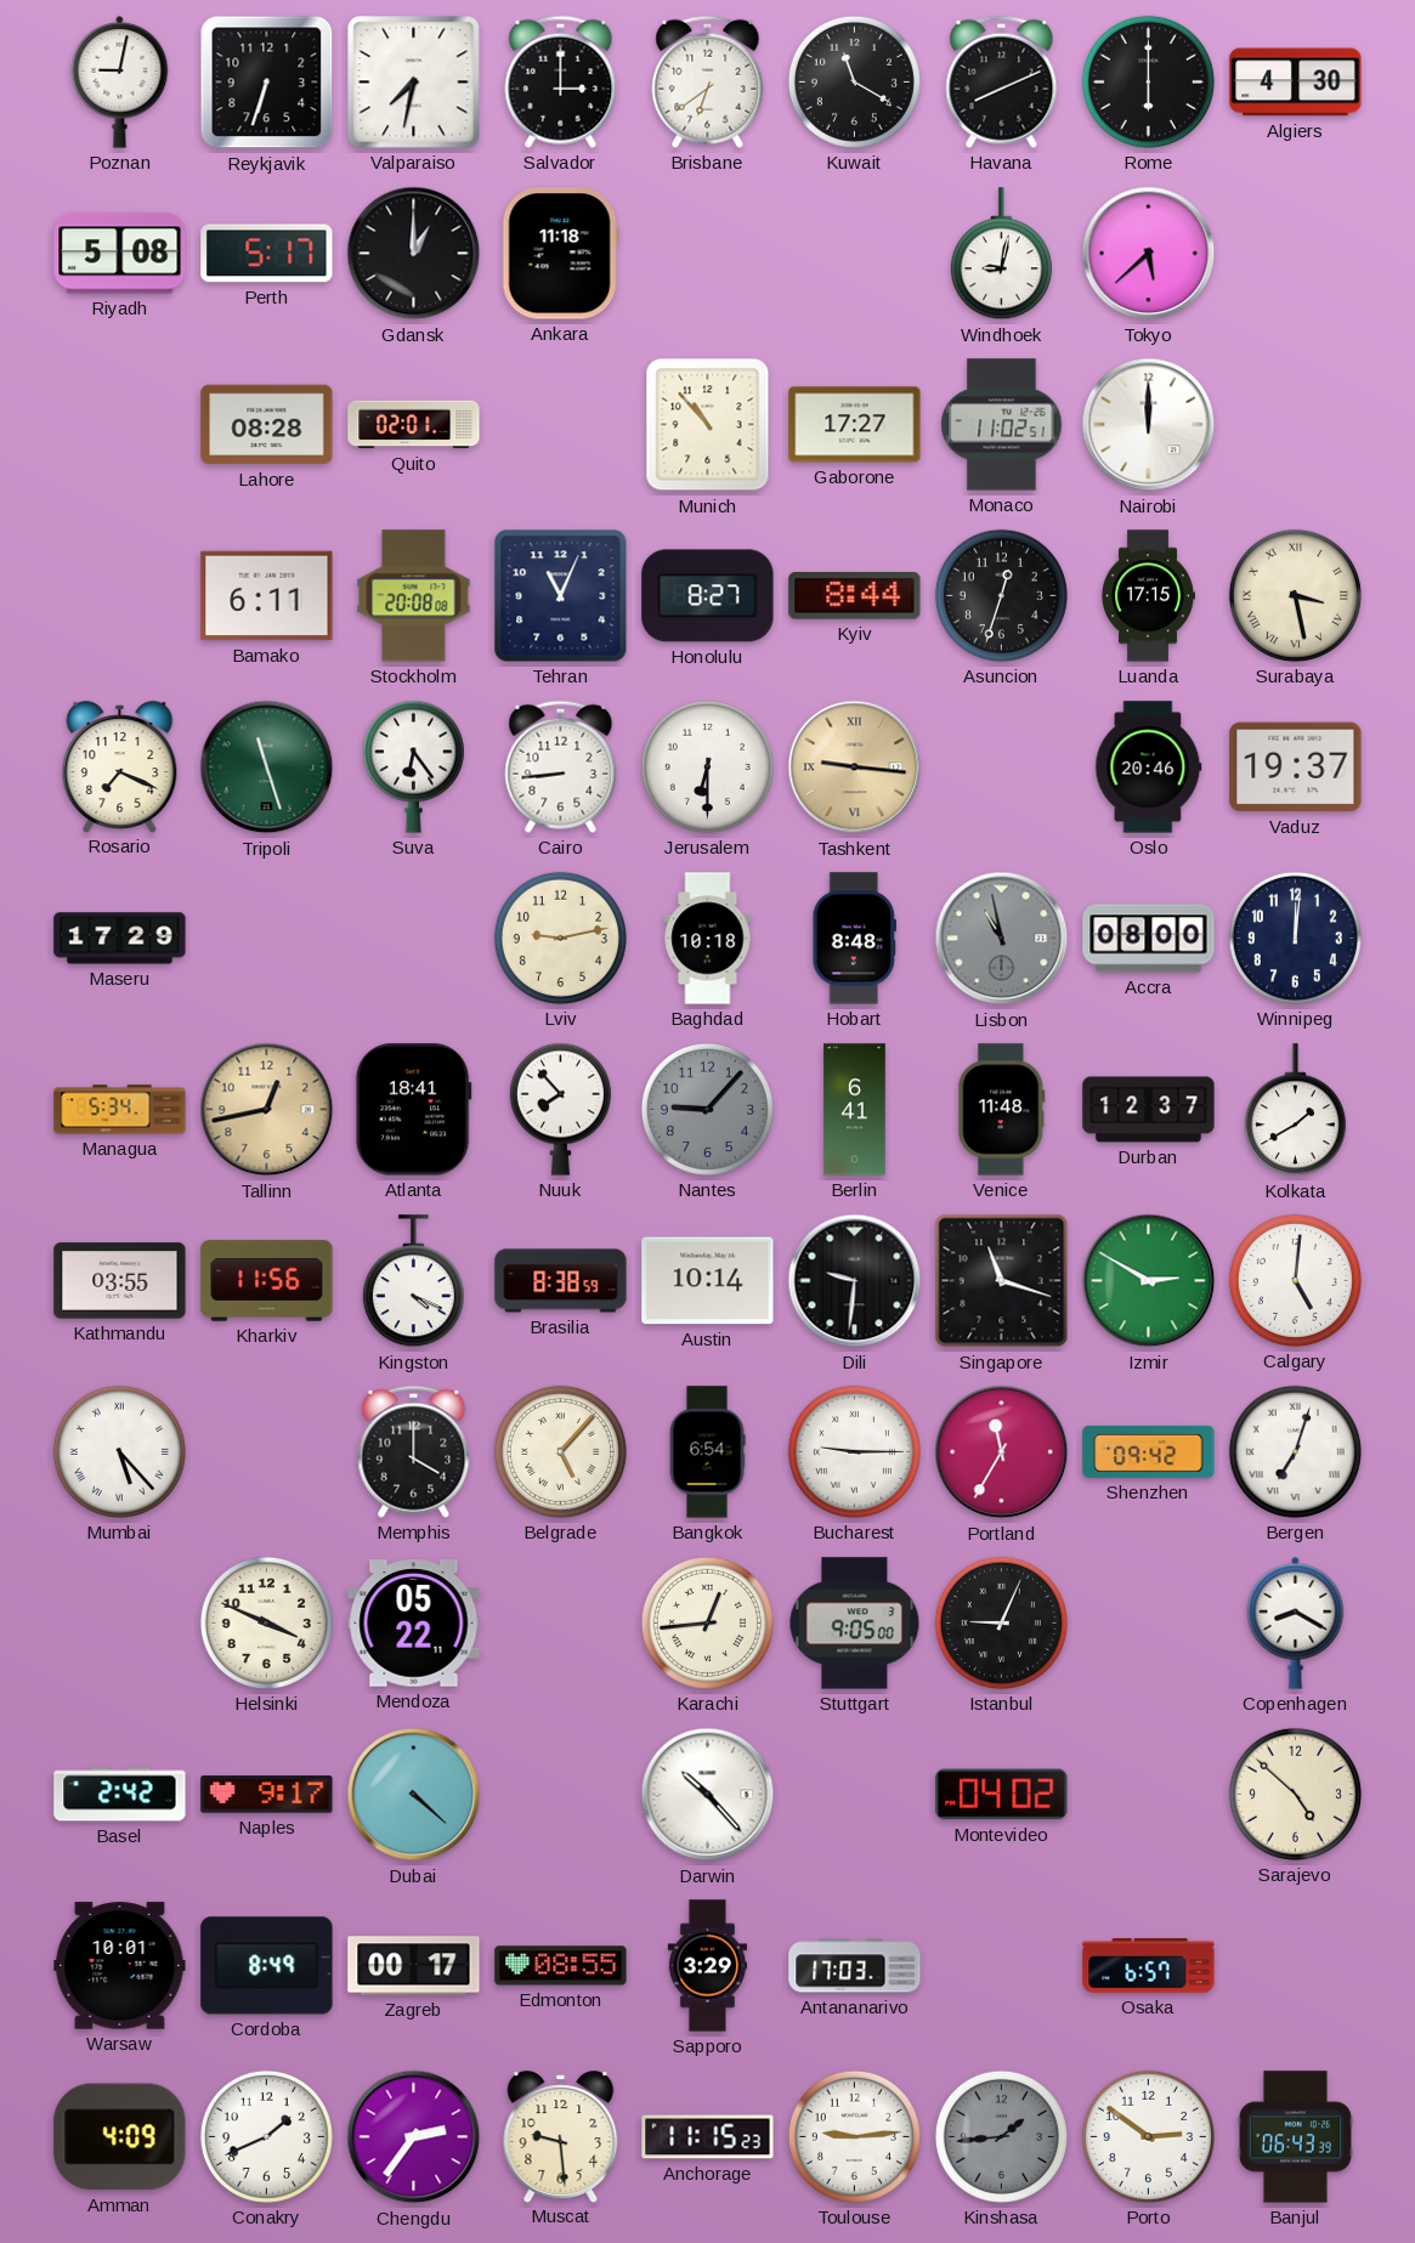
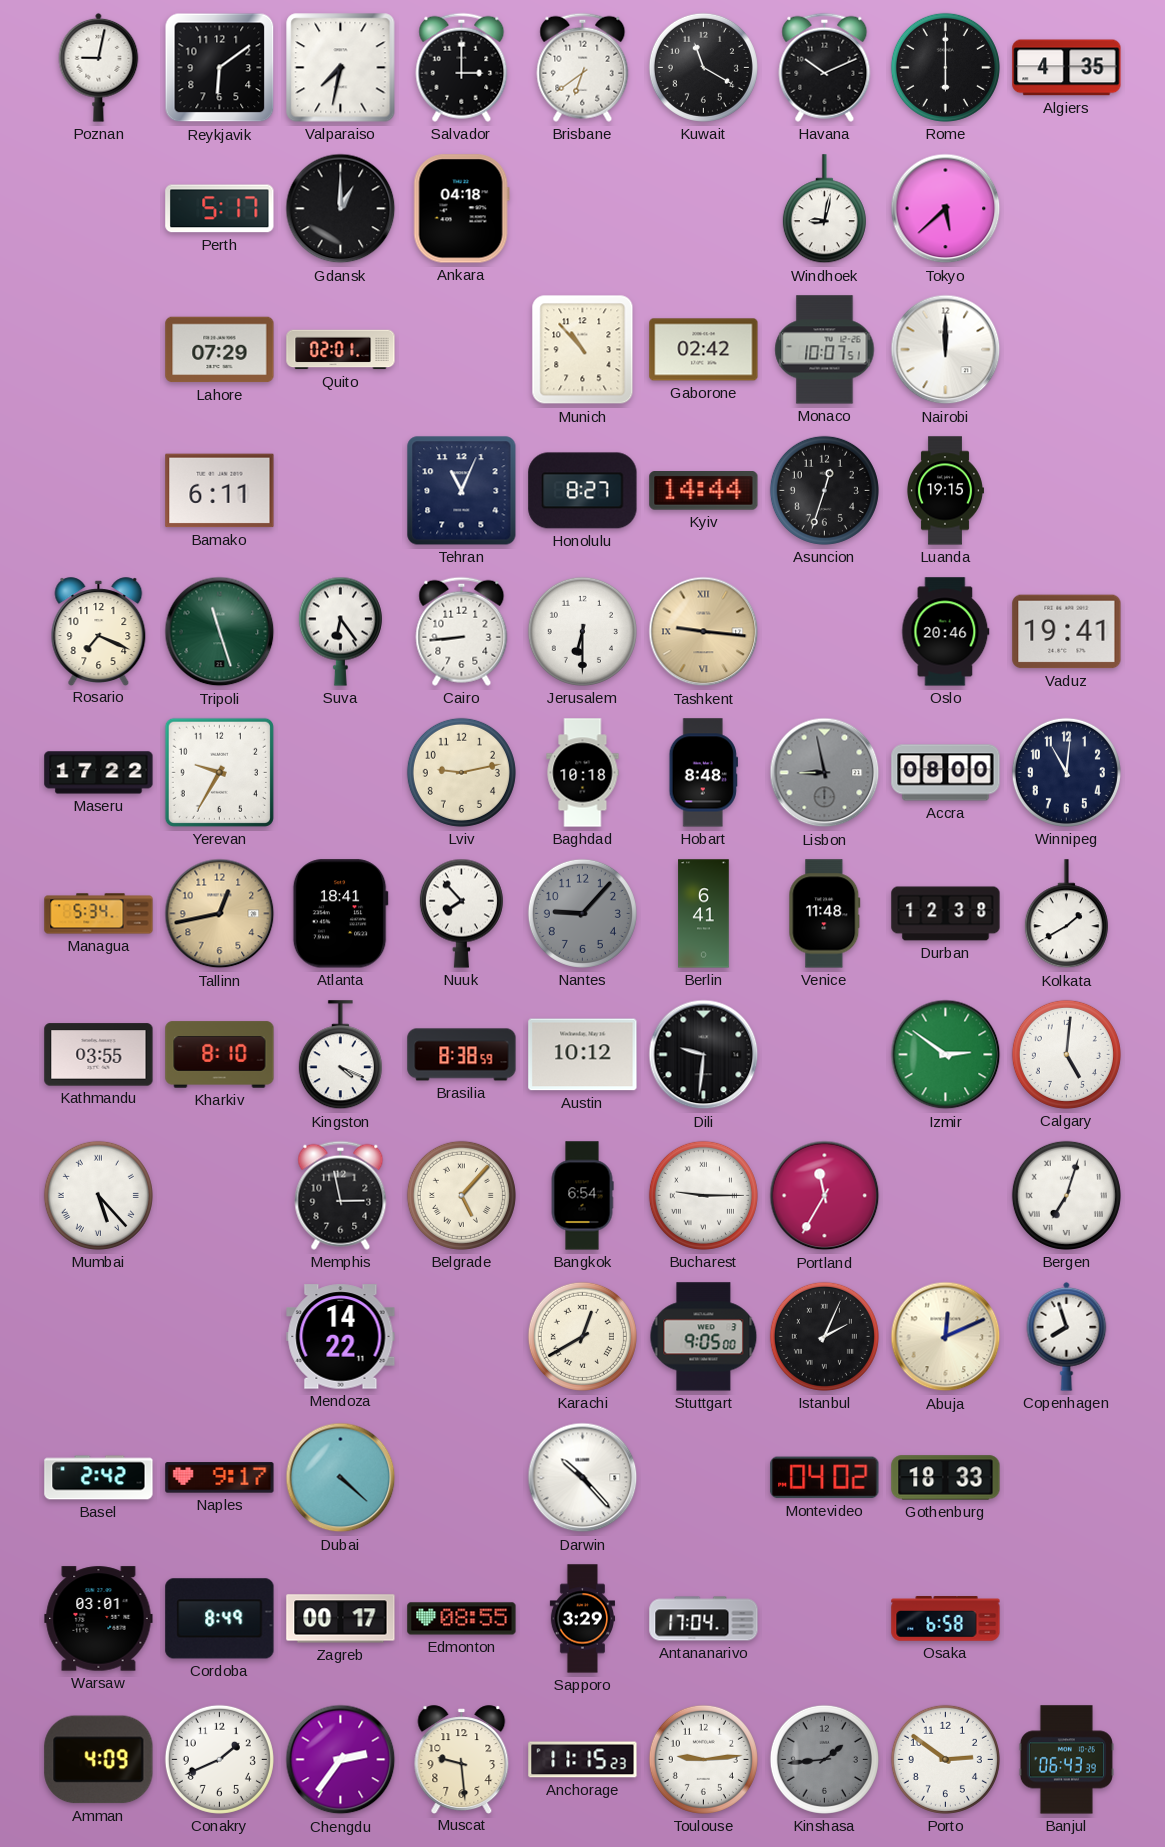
Reykjavik: 6:33 -> 6:09
Havana: 8:11 -> 10:11
Algiers: 4:30 -> 4:35
Riyadh: 5:08 -> none
Ankara: 11:18 -> 04:18
Lahore: 08:28 -> 07:29
Gaborone: 17:27 -> 02:42
Monaco: 11:02 -> 10:07
Stockholm: 20:08 -> none
Kyiv: 8:44 -> 14:44
Luanda: 17:15 -> 19:15
Surabaya: 3:28 -> none
Vaduz: 19:37 -> 19:41
Maseru: 17:29 -> 17:22
Yerevan: none -> 9:35
Lisbon: 10:58 -> 8:58
Winnipeg: 12:01 -> 11:01
Durban: 12:37 -> 12:38
Kharkiv: 11:56 -> 8:10
Austin: 10:14 -> 10:12
Singapore: 11:18 -> none
Izmir: 2:50 -> 2:51
Memphis: 4:00 -> 2:58
Shenzhen: 09:42 -> none
Helsinki: 3:49 -> none
Mendoza: 05:22 -> 14:22
Karachi: 12:44 -> 12:40
Istanbul: 9:04 -> 2:04
Abuja: none -> 12:11
Copenhagen: 8:20 -> 7:57
Gothenburg: none -> 18:33
Sarajevo: 4:52 -> none
Warsaw: 10:01 -> 03:01
Antananarivo: 17:03 -> 17:04
Osaka: 6:57 -> 6:58
